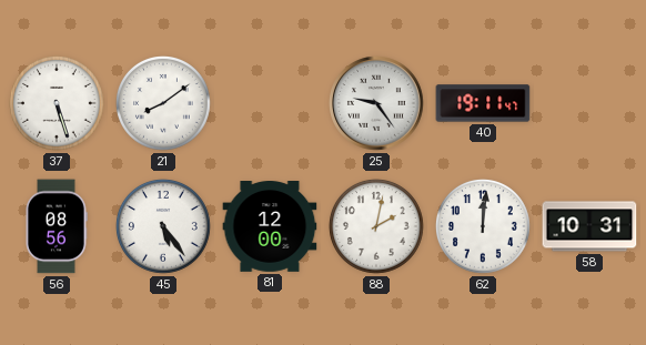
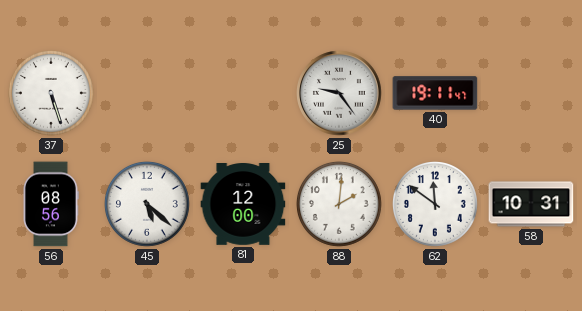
21: 8:09 -> none
45: 5:24 -> 5:22
88: 2:02 -> 2:01
62: 12:01 -> 11:51
